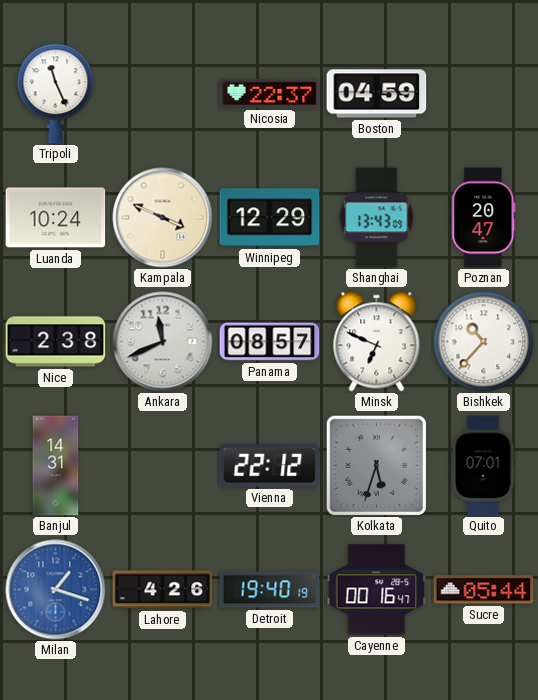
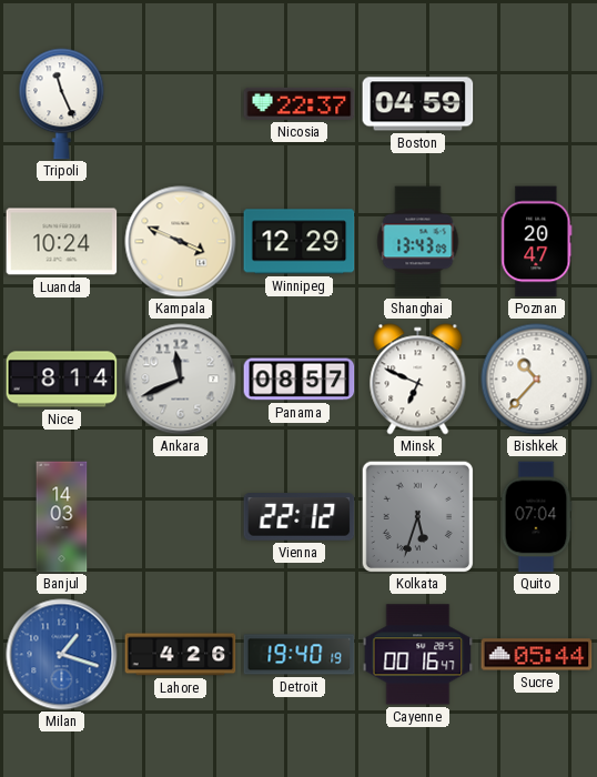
Nice: 2:38 -> 8:14
Banjul: 14:31 -> 14:03
Quito: 07:01 -> 07:04
